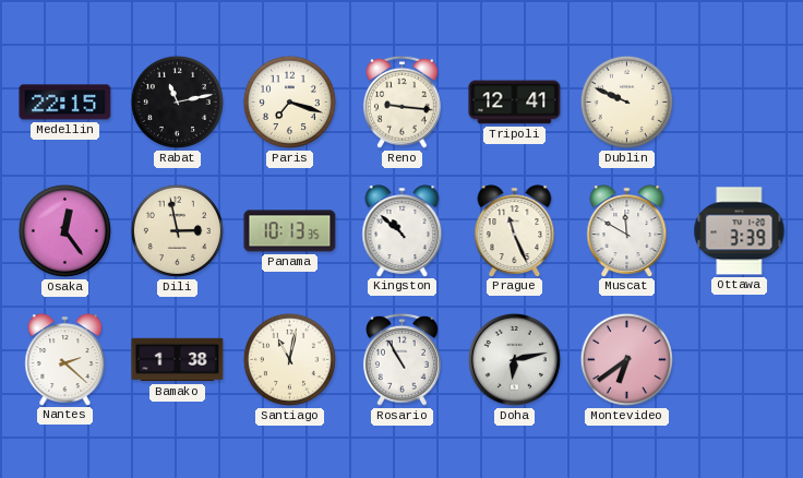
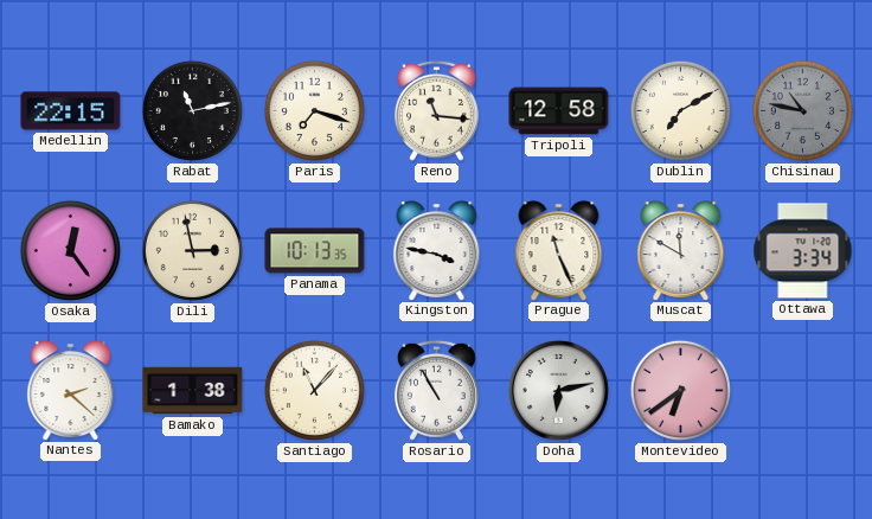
Reno: 9:16 -> 11:16
Tripoli: 12:41 -> 12:58
Dublin: 9:49 -> 7:10
Chisinau: none -> 10:47
Kingston: 10:52 -> 3:47
Ottawa: 3:39 -> 3:34
Santiago: 11:02 -> 11:07
